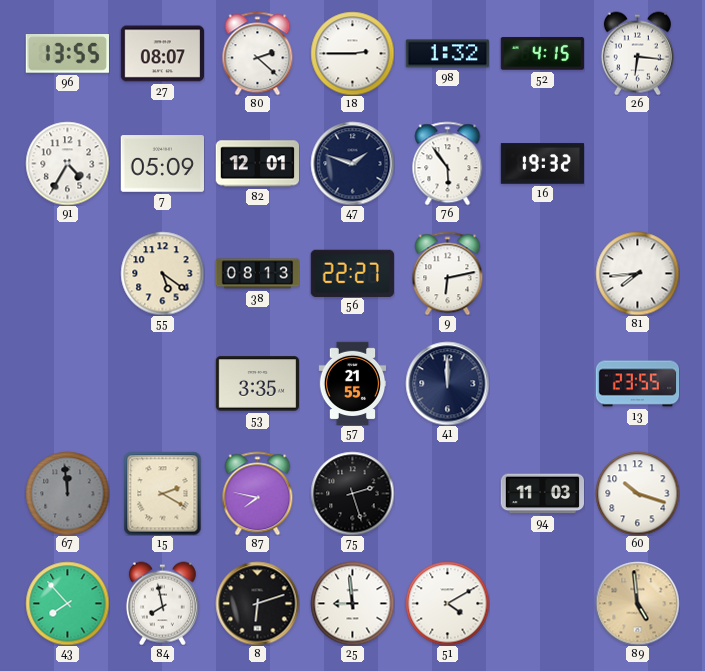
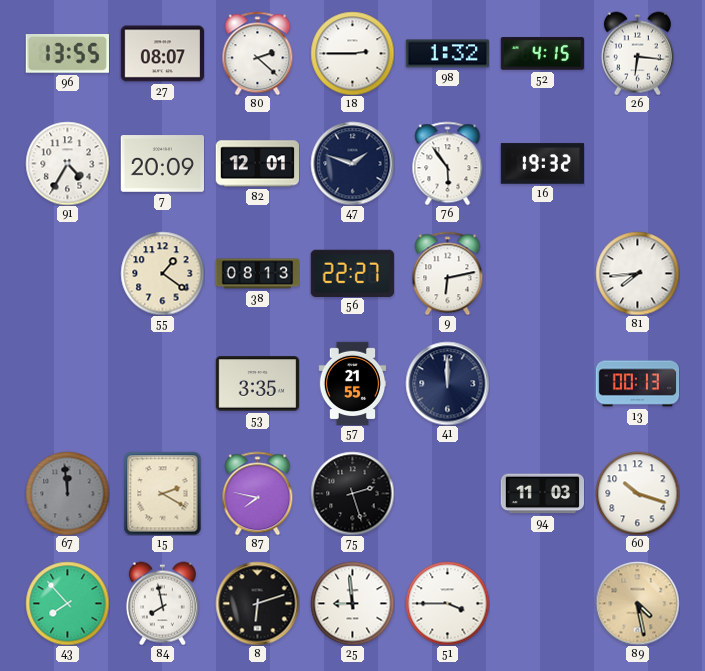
7: 05:09 -> 20:09
55: 5:21 -> 1:21
13: 23:55 -> 00:13
51: 4:10 -> 3:45
89: 4:59 -> 4:28
